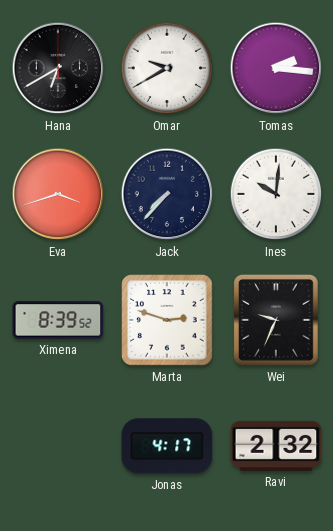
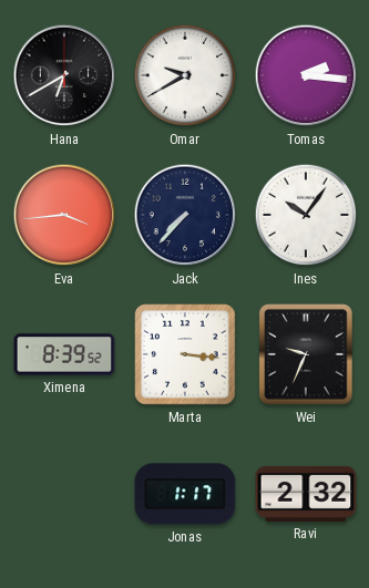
Eva: 3:42 -> 3:44
Ines: 10:01 -> 10:06
Marta: 2:48 -> 3:16
Jonas: 4:17 -> 1:17
